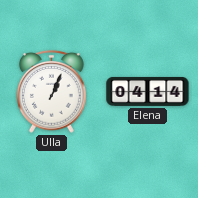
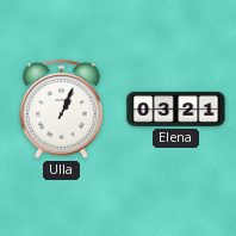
Elena: 04:14 -> 03:21
